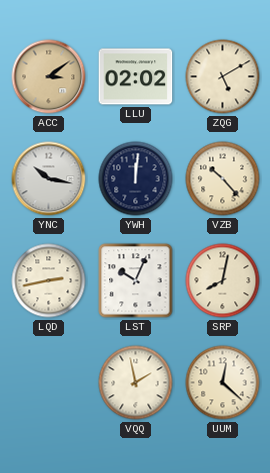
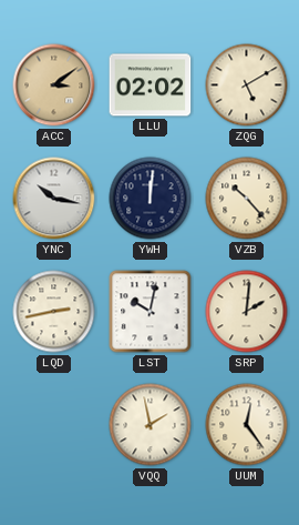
LST: 10:04 -> 10:02
SRP: 8:02 -> 2:01
UUM: 12:22 -> 12:24
